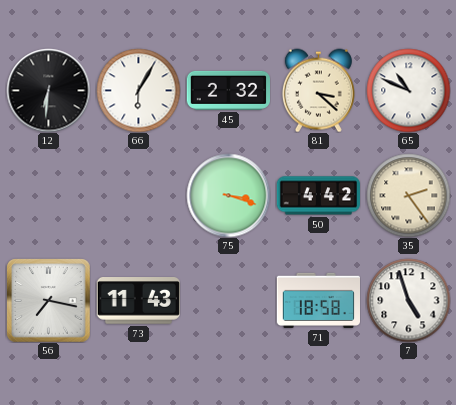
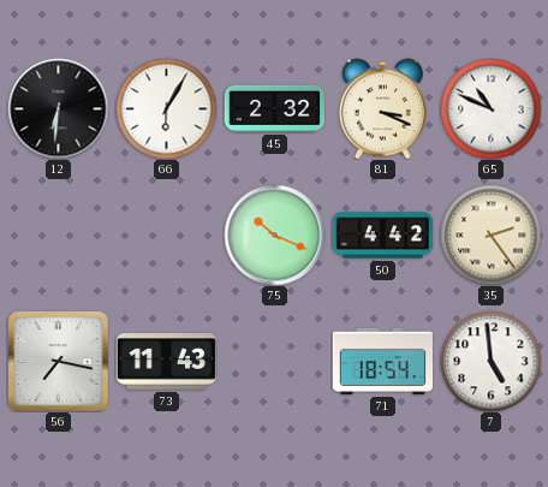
81: 3:22 -> 3:19
75: 3:18 -> 10:19
71: 18:58 -> 18:54
7: 4:57 -> 4:59
